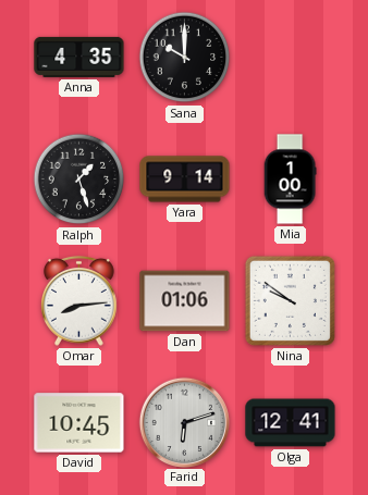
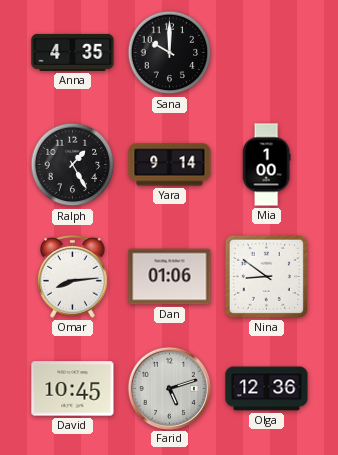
Ralph: 1:27 -> 1:25
Nina: 9:51 -> 8:51
Farid: 6:12 -> 5:12
Olga: 12:41 -> 12:36
